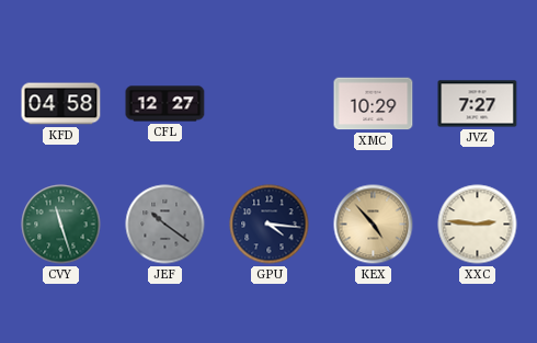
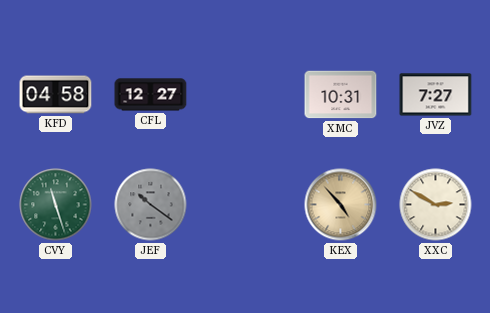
XMC: 10:29 -> 10:31
GPU: 4:16 -> none
XXC: 2:46 -> 2:50
